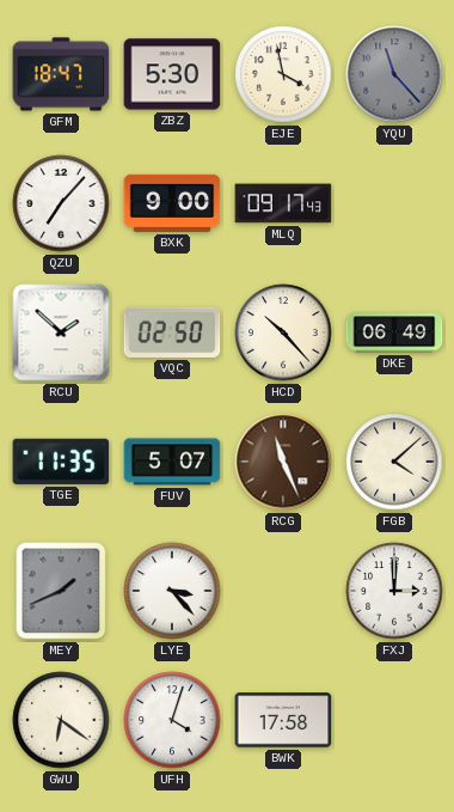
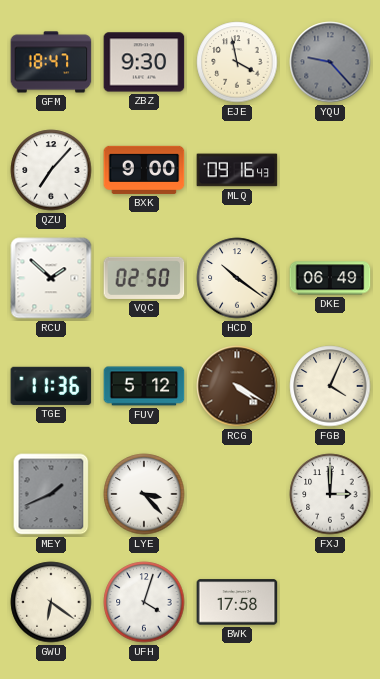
ZBZ: 5:30 -> 9:30
YQU: 11:23 -> 9:23
MLQ: 09:17 -> 09:16
HCD: 10:23 -> 10:21
TGE: 11:35 -> 11:36
FUV: 5:07 -> 5:12
RCG: 11:26 -> 4:20
FGB: 4:08 -> 4:04
